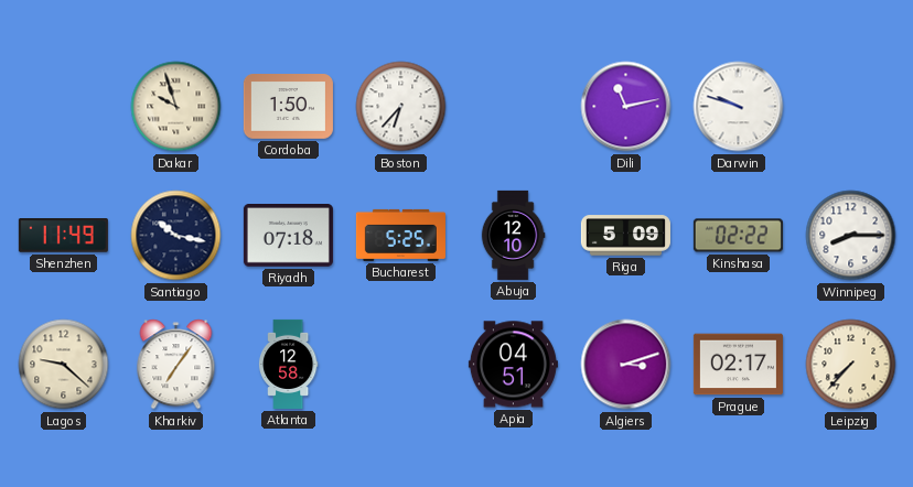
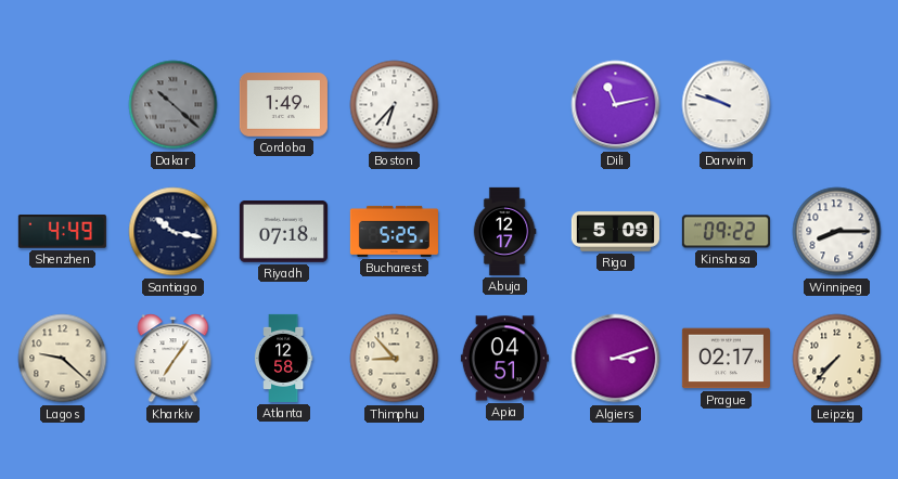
Dakar: 9:57 -> 10:22
Dakar dial: cream -> grey
Cordoba: 1:50 -> 1:49
Shenzhen: 11:49 -> 4:49
Abuja: 12:10 -> 12:17
Kinshasa: 02:22 -> 09:22
Thimphu: none -> 8:53
